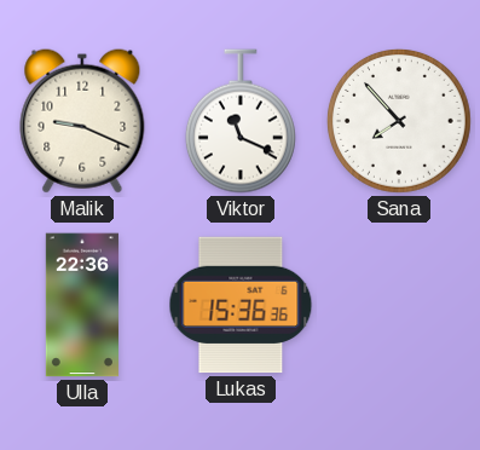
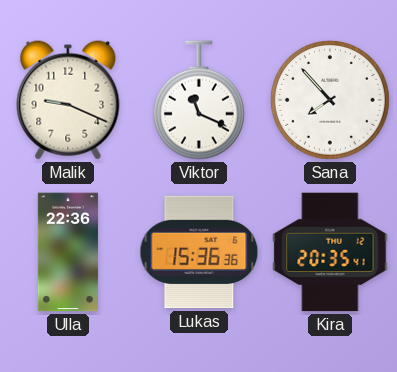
Kira: none -> 20:35
